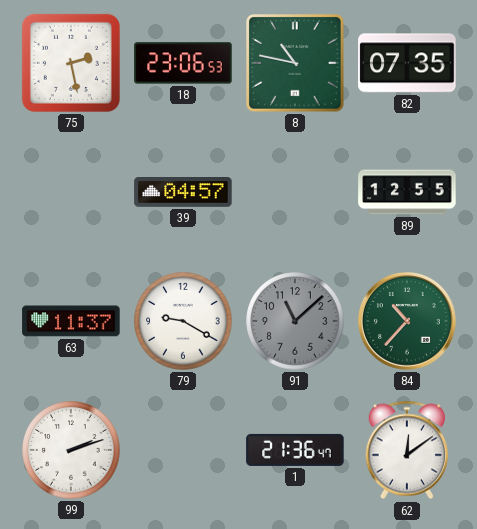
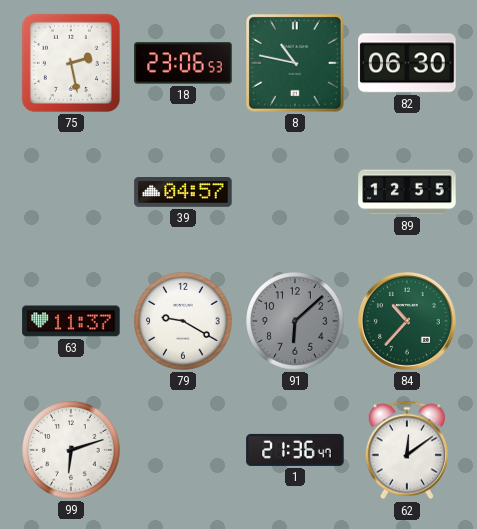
82: 07:35 -> 06:30
91: 11:08 -> 6:08
99: 2:12 -> 6:12
